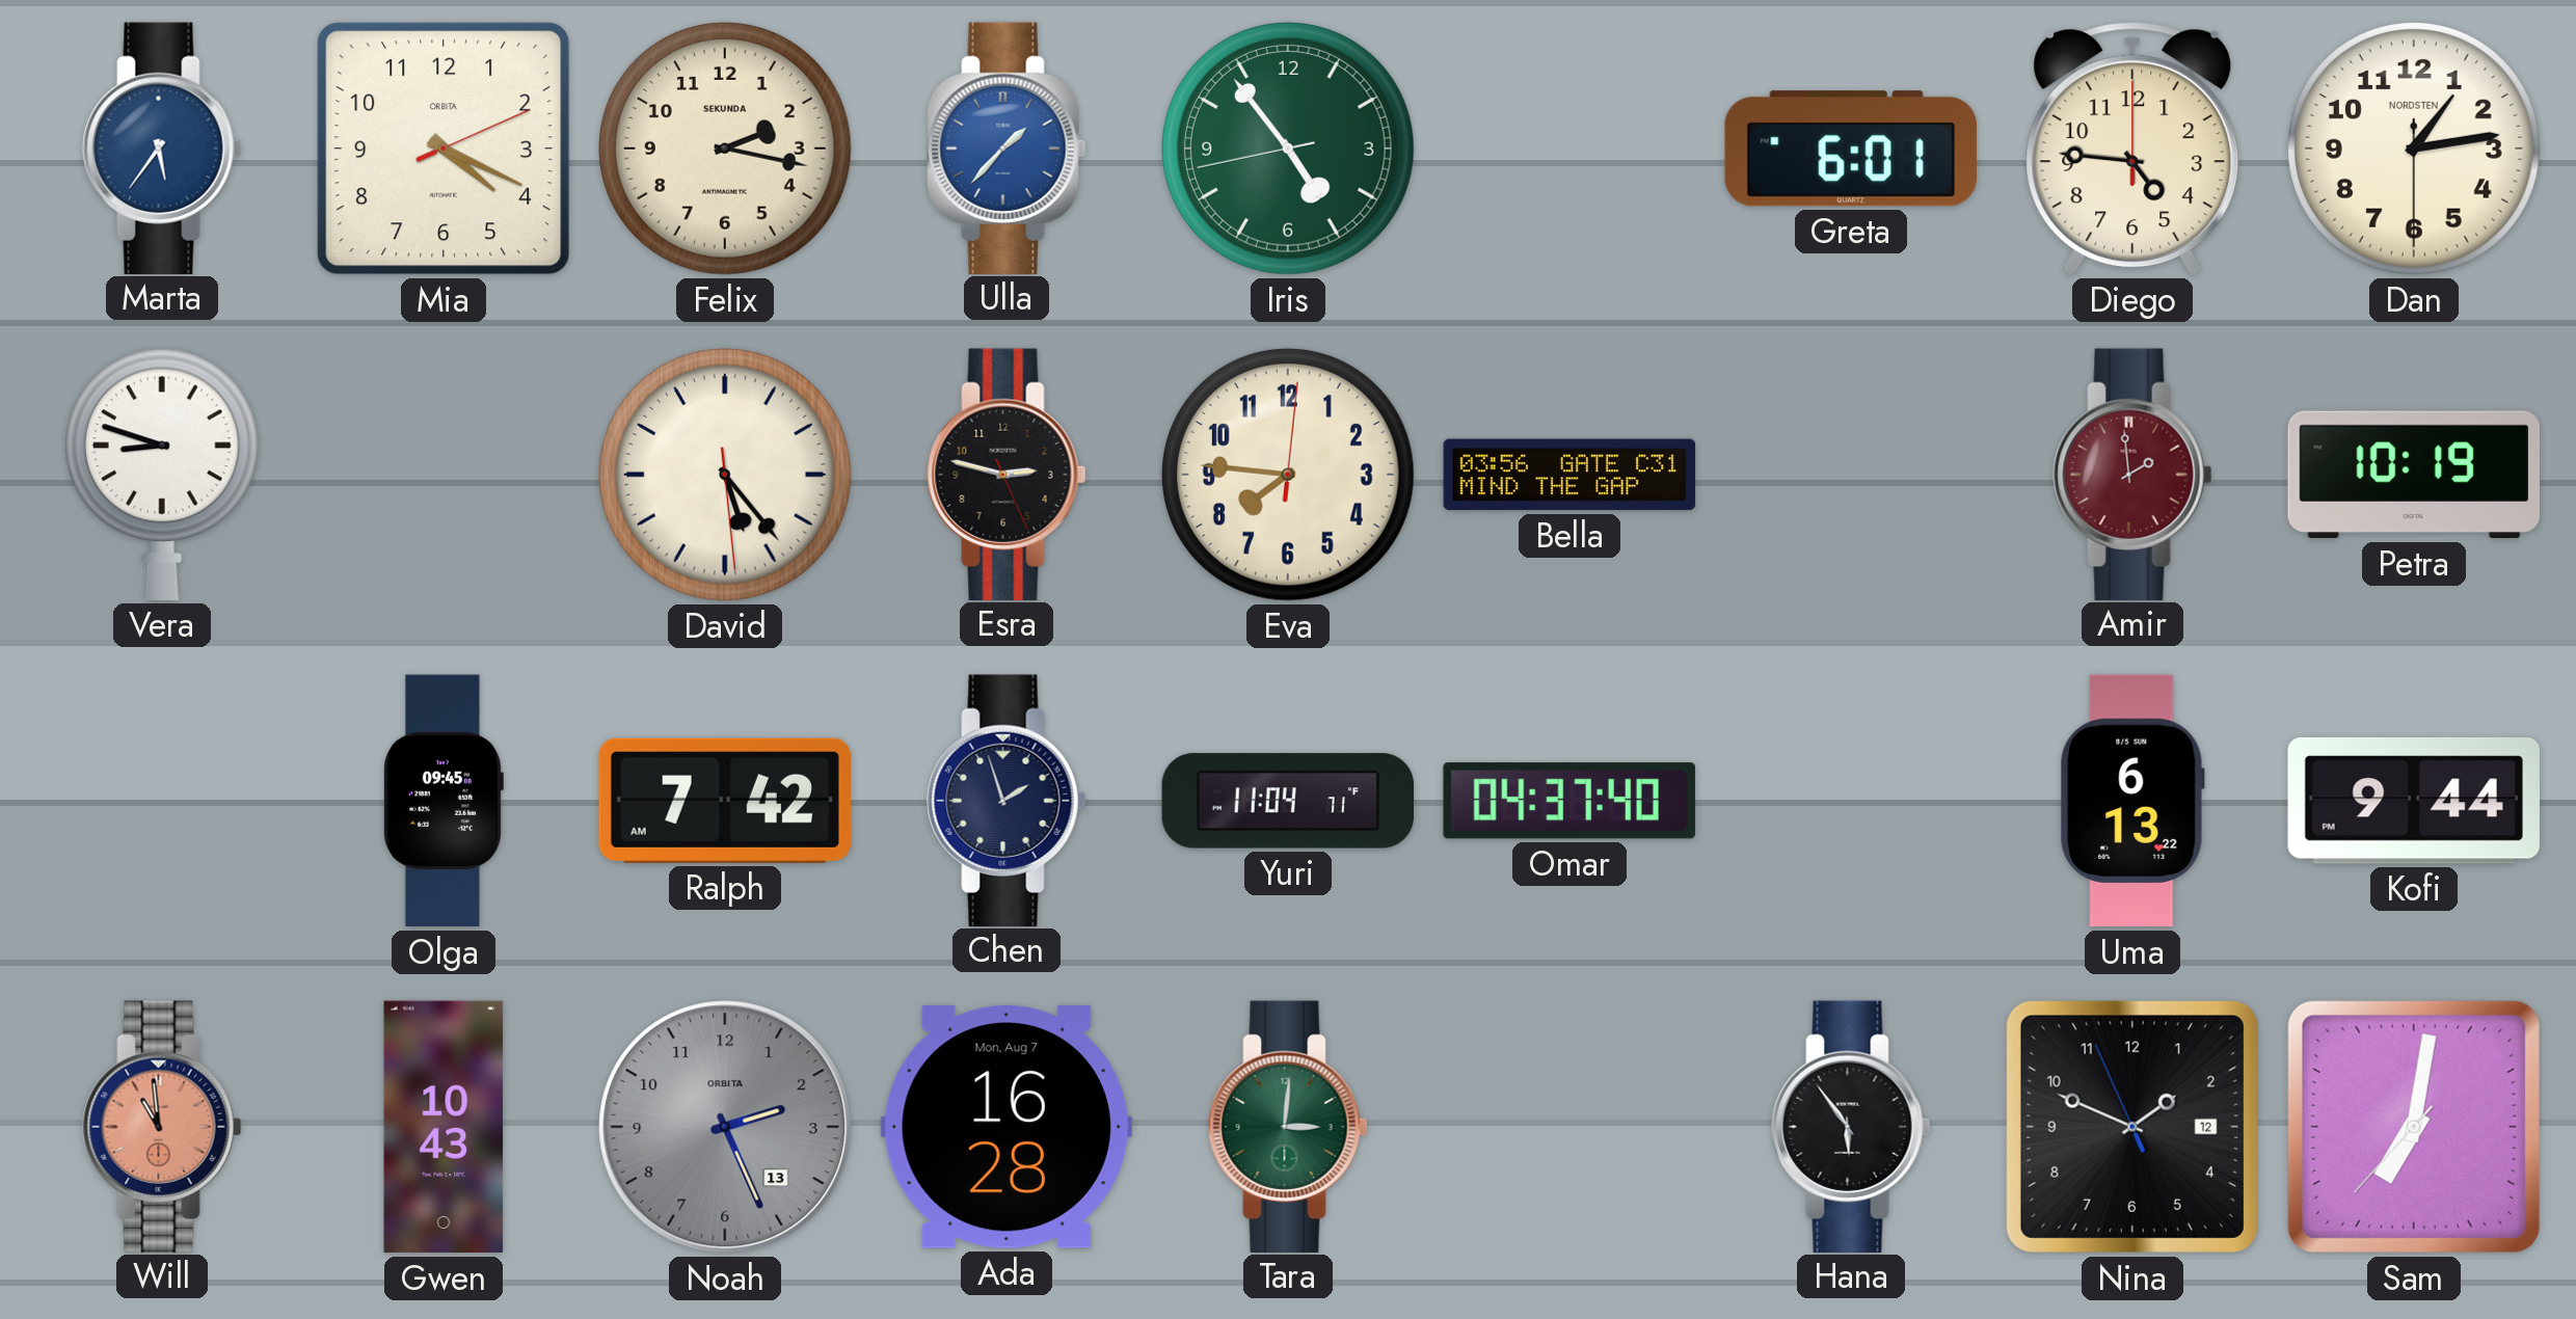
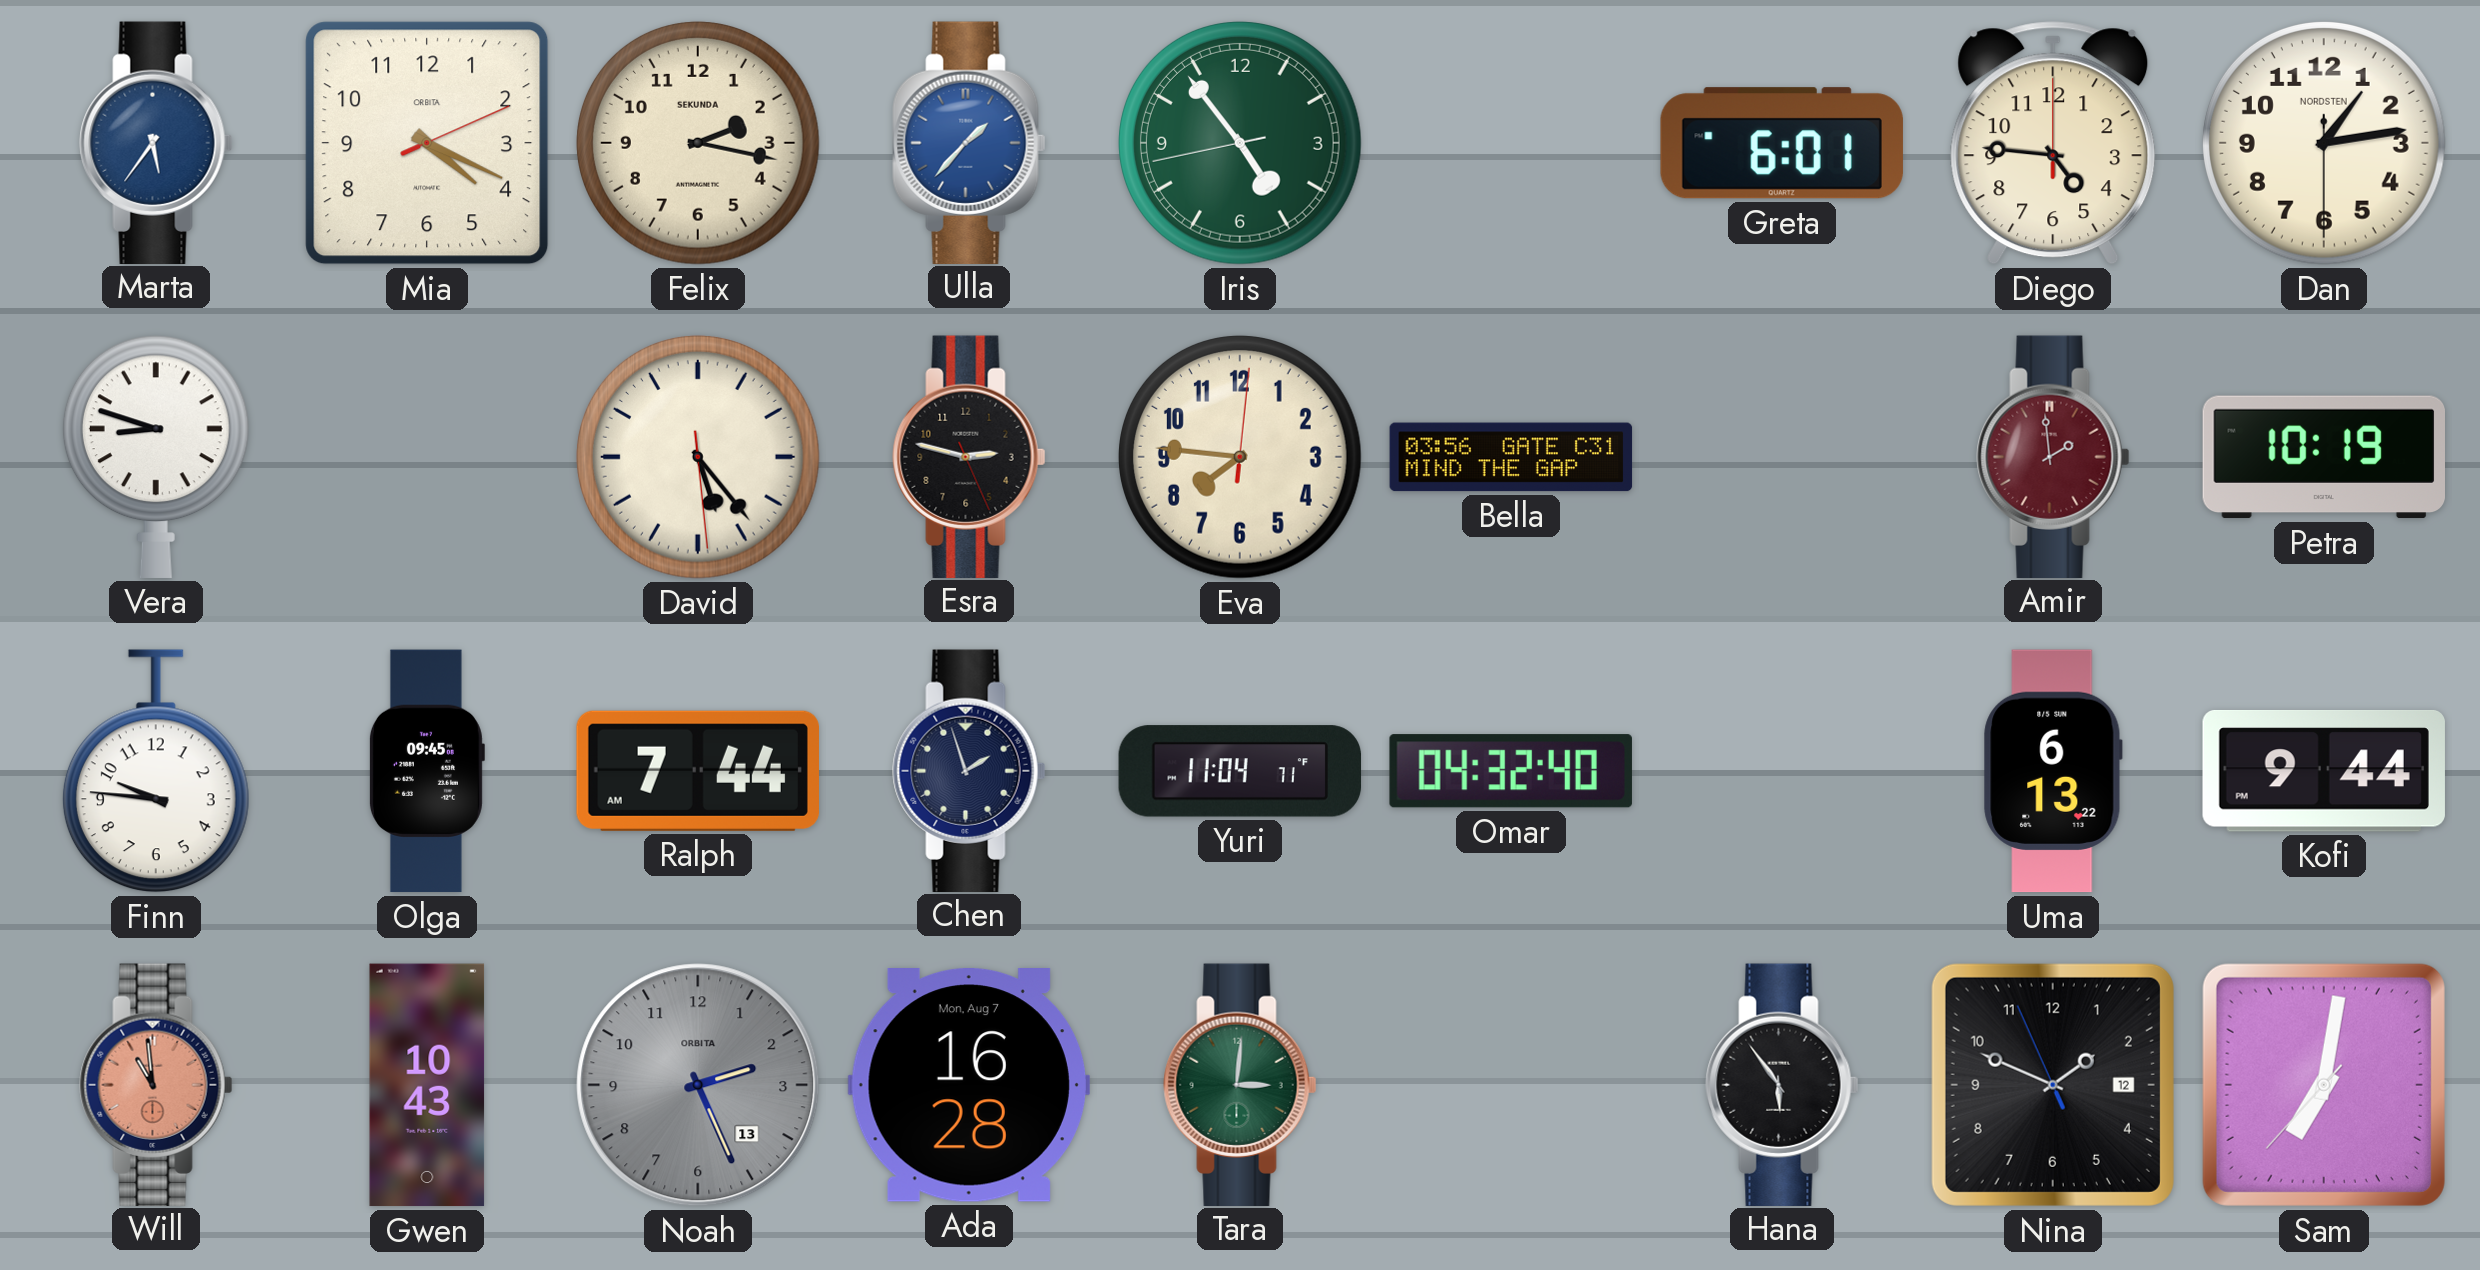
Finn: none -> 9:46
Ralph: 7:42 -> 7:44
Omar: 04:37 -> 04:32
